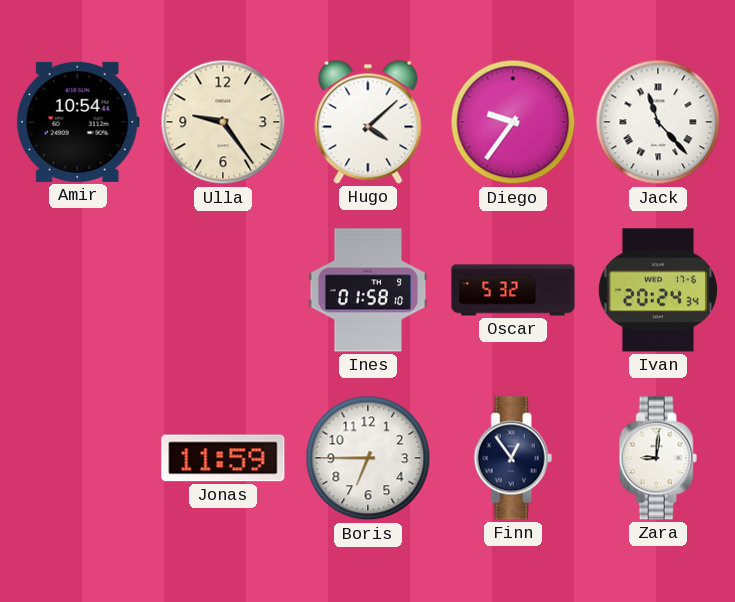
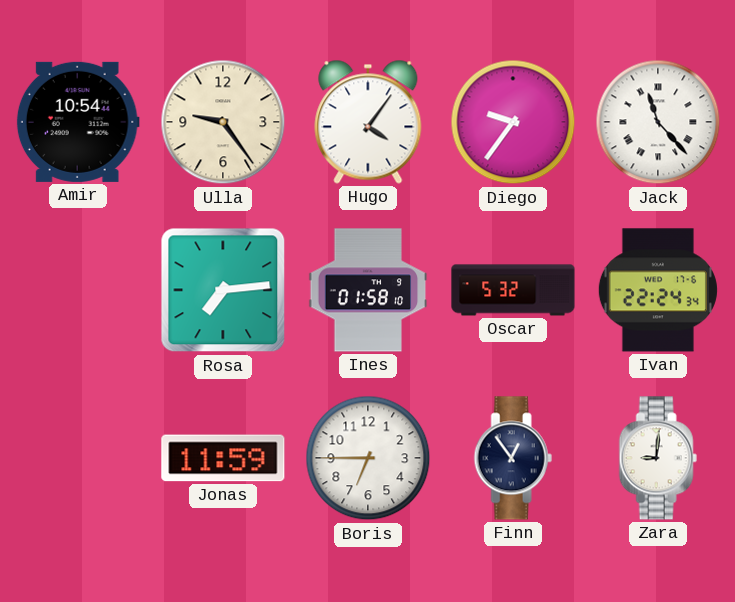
Hugo: 4:08 -> 4:06
Rosa: none -> 7:14
Ivan: 20:24 -> 22:24
